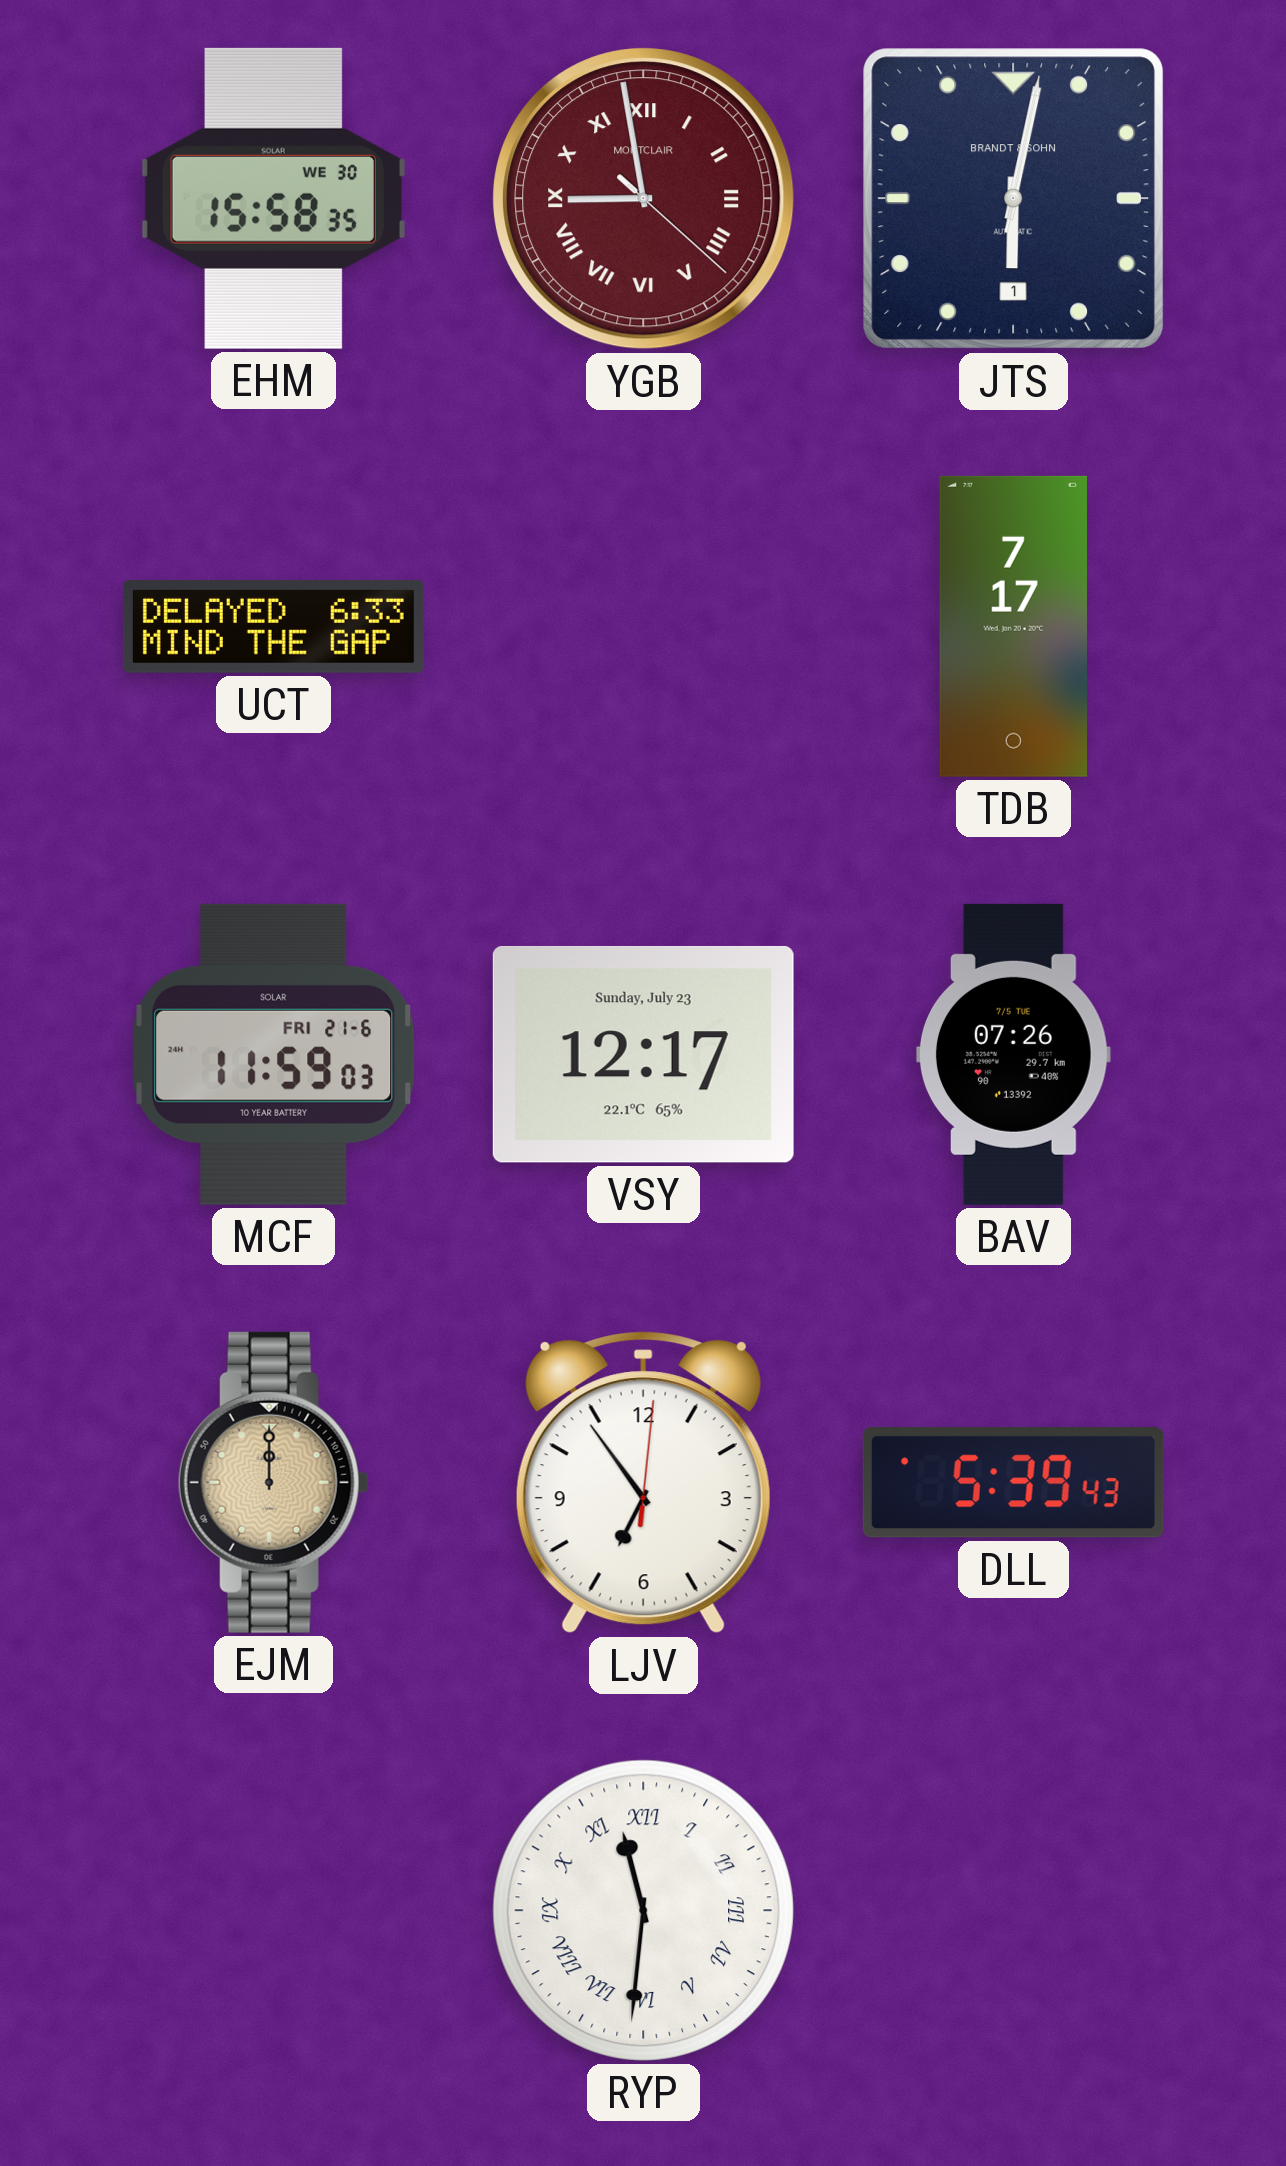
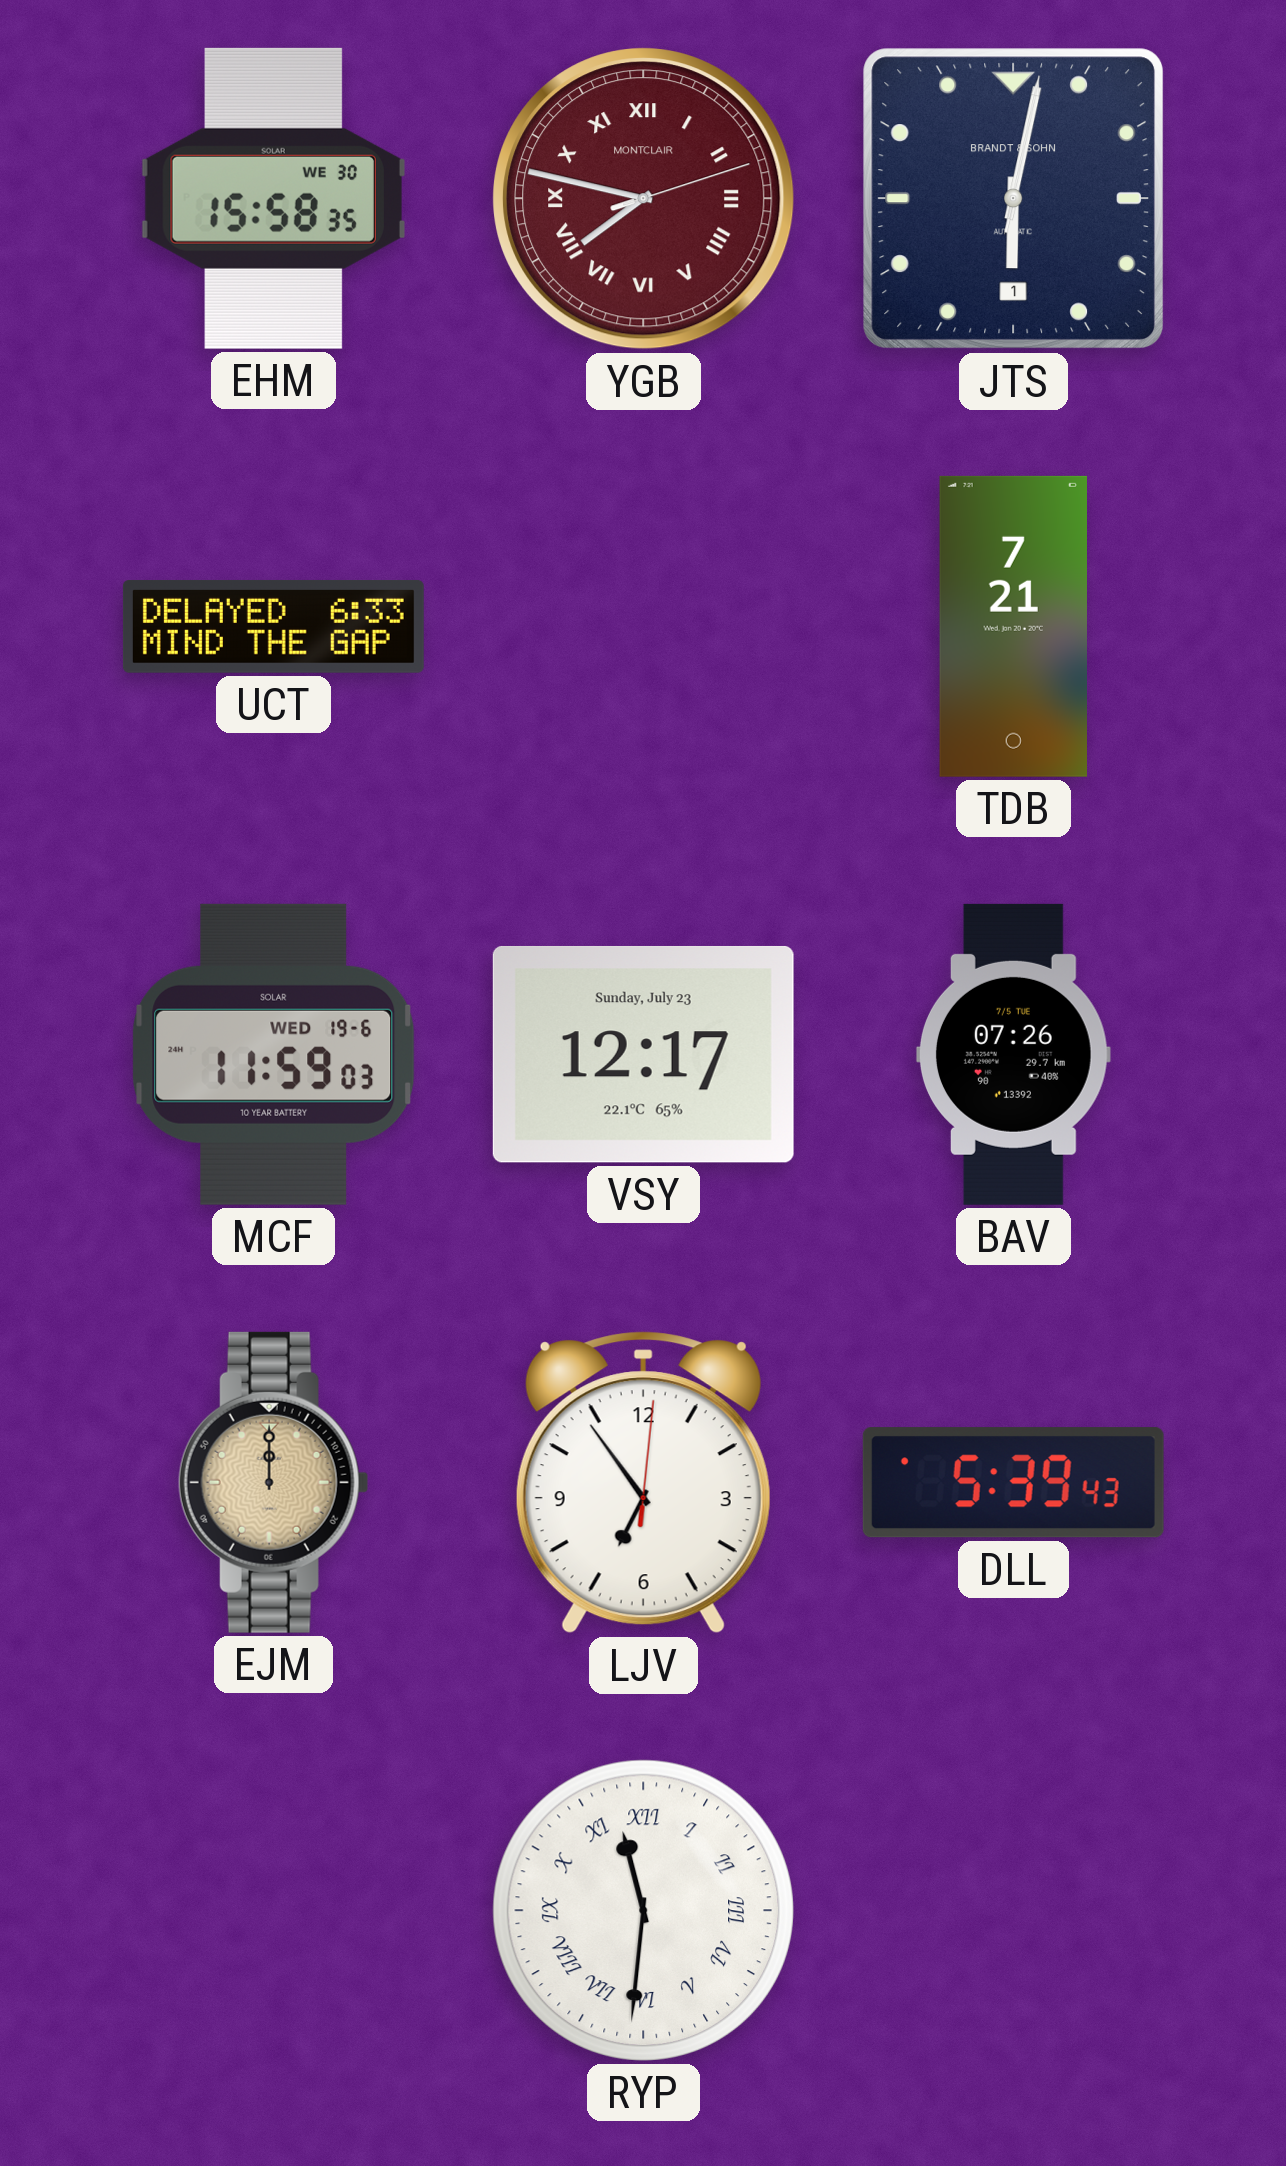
YGB: 8:58 -> 7:47
TDB: 7:17 -> 7:21
MCF date: FRI 21-6 -> WED 19-6
